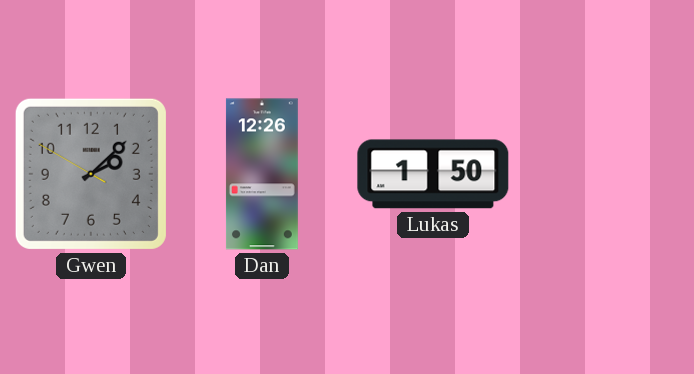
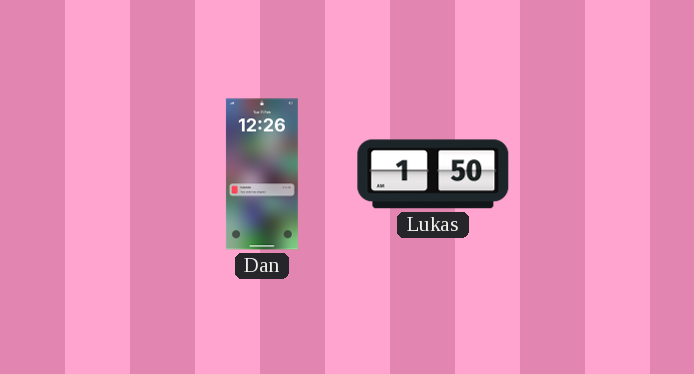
Gwen: 2:07 -> none
